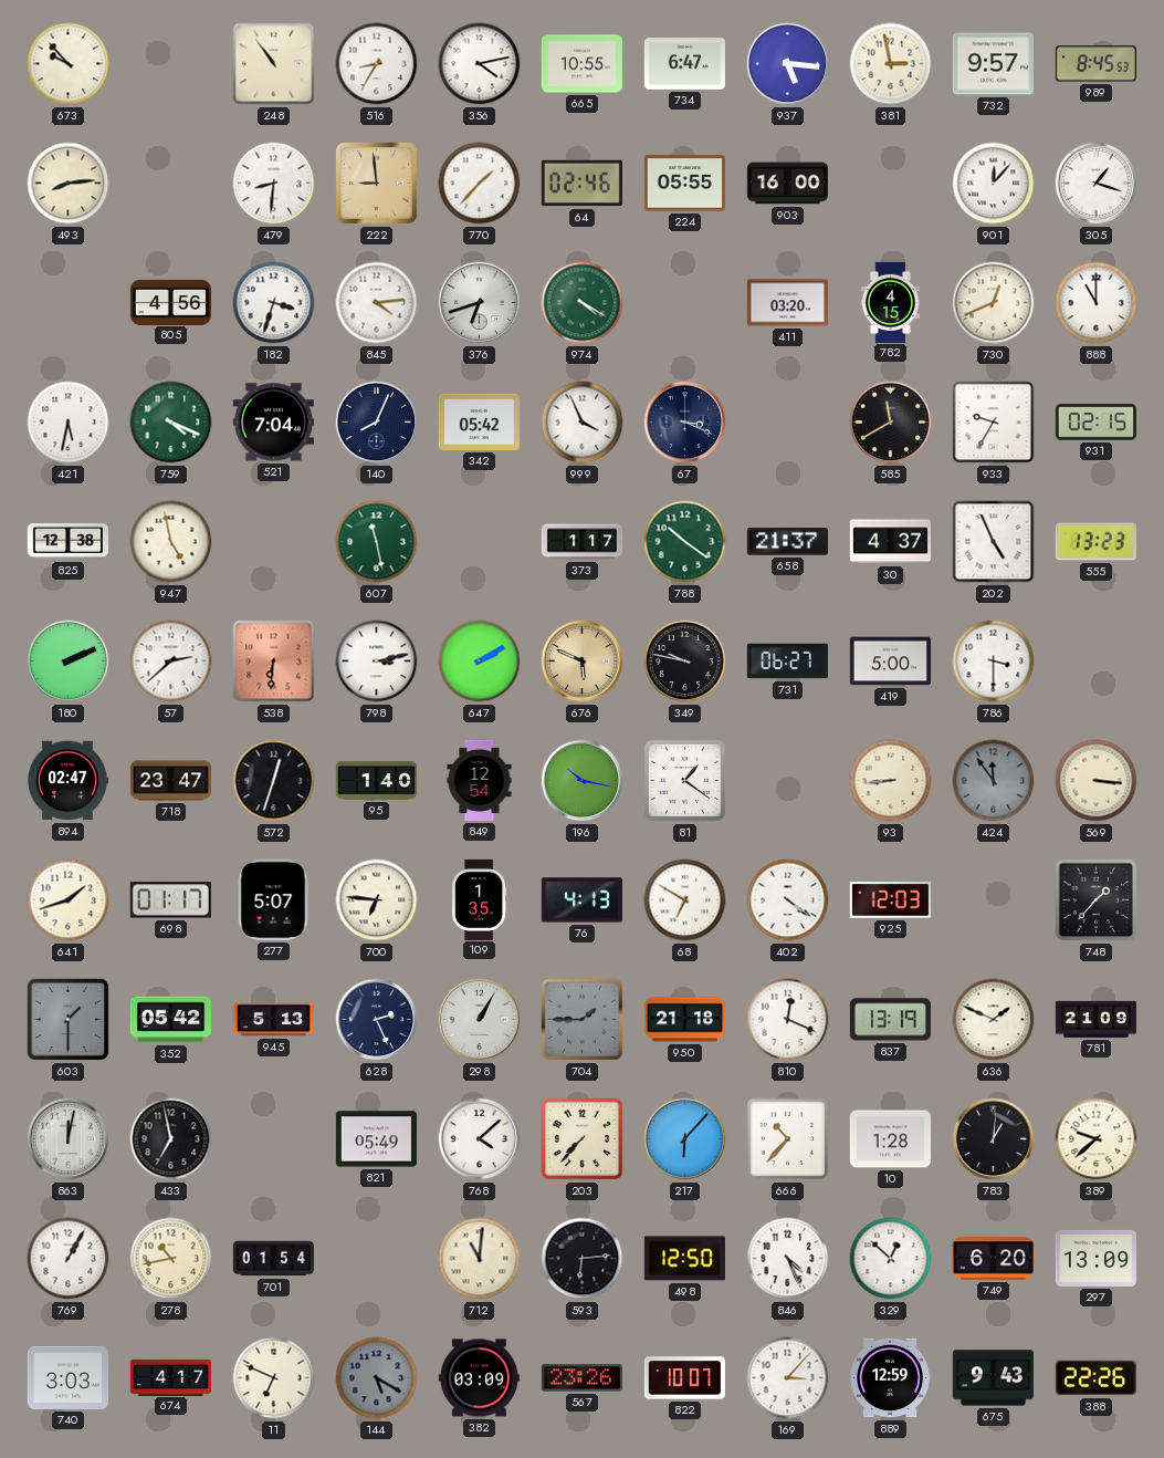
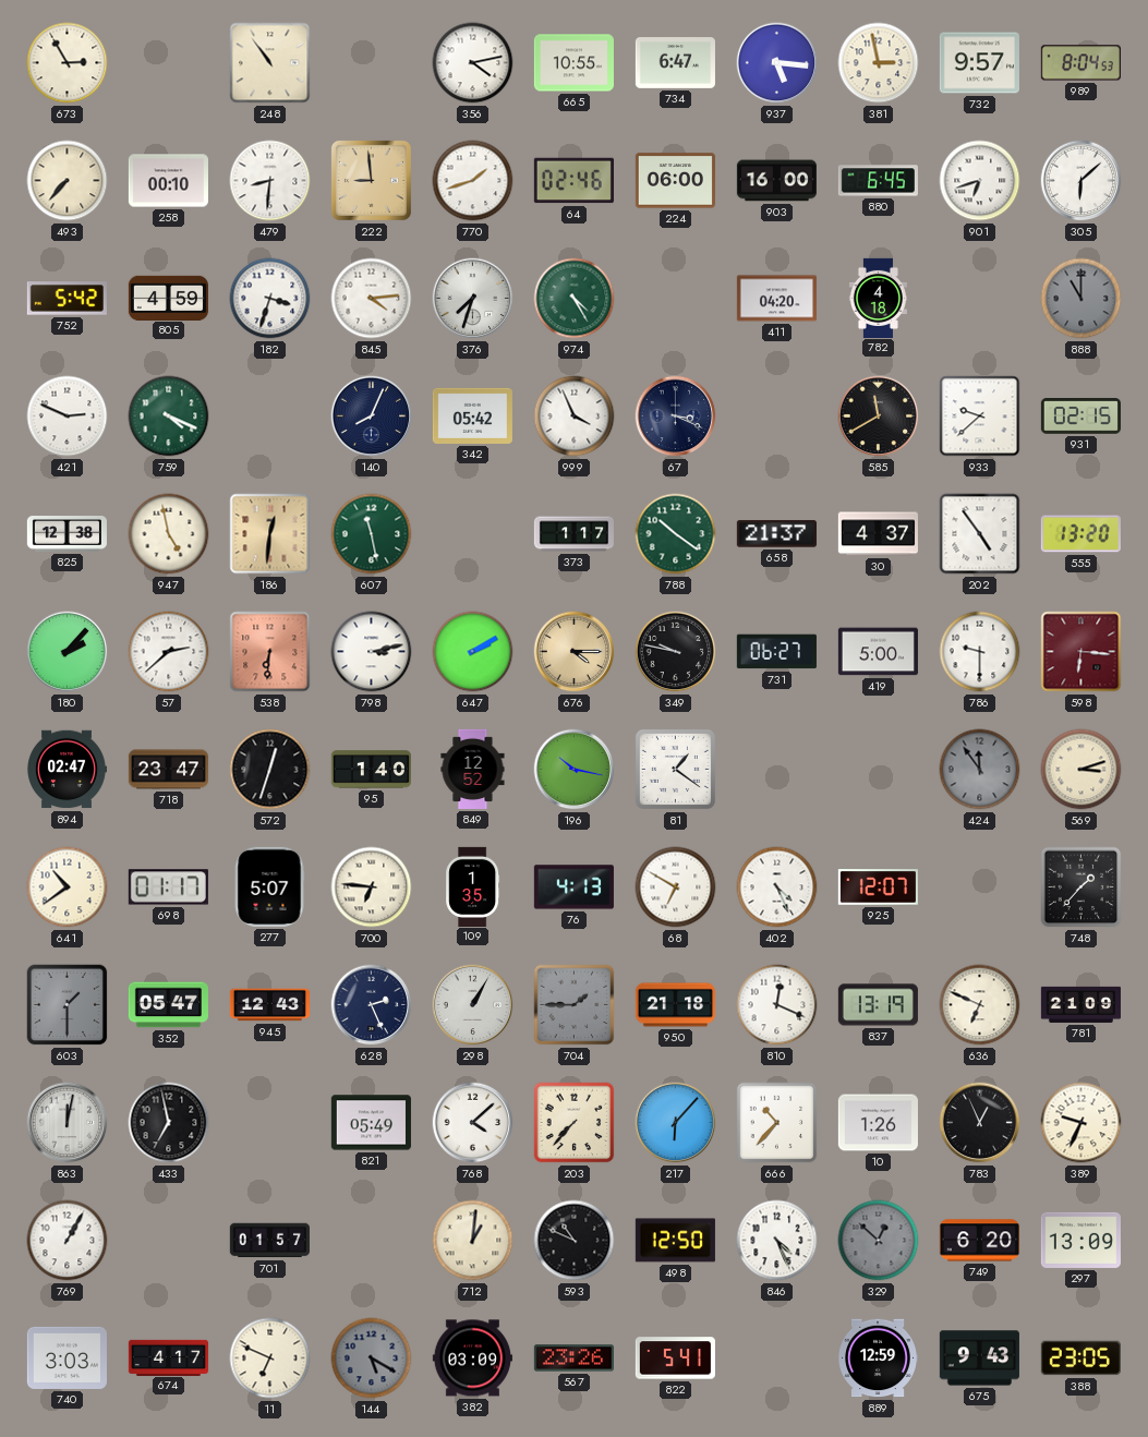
673: 9:53 -> 2:55
516: 8:35 -> none
989: 8:45 -> 8:04
493: 8:14 -> 7:37
258: none -> 00:10
770: 1:37 -> 1:42
224: 05:55 -> 06:00
880: none -> 6:45
901: 12:07 -> 6:42
305: 1:18 -> 6:08
752: none -> 5:42
805: 4:56 -> 4:59
376: 6:42 -> 7:33
974: 4:20 -> 4:25
411: 03:20 -> 04:20
782: 4:15 -> 4:18
730: 12:41 -> none
888 dial: white -> grey
421: 5:32 -> 2:49
521: 7:04 -> none
933: 9:35 -> 9:38
186: none -> 12:31
202: 4:56 -> 4:54
555: 13:23 -> 13:20
180: 2:11 -> 2:07
676: 5:49 -> 4:15
786: 3:30 -> 9:30
598: none -> 6:16
849: 12:54 -> 12:52
93: 8:44 -> none
569: 3:16 -> 3:12
641: 1:42 -> 10:39
402: 4:21 -> 4:26
925: 12:03 -> 12:07
352: 05:42 -> 05:47
945: 5:13 -> 12:43
636: 1:49 -> 6:49
10: 1:28 -> 1:26
783: 1:01 -> 12:56
389: 9:38 -> 9:34
278: 10:43 -> none
701: 01:54 -> 01:57
712: 11:01 -> 1:01
593: 6:14 -> 10:49
329 dial: white -> grey
822: 10:07 -> 5:41
169: 3:07 -> none
388: 22:26 -> 23:05
